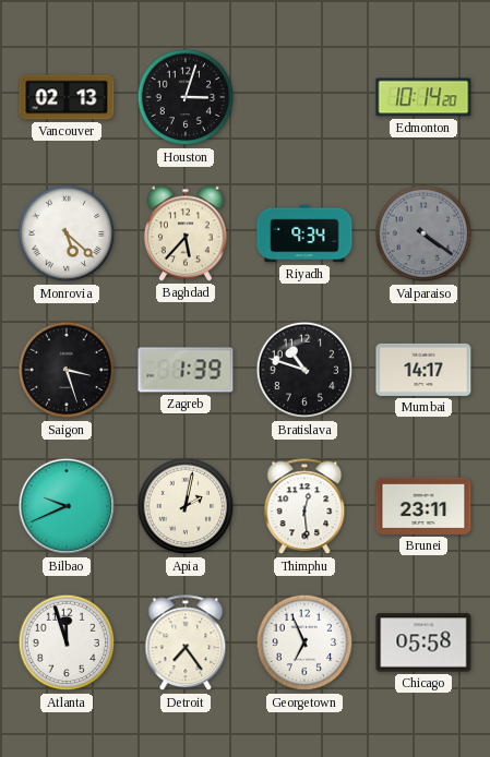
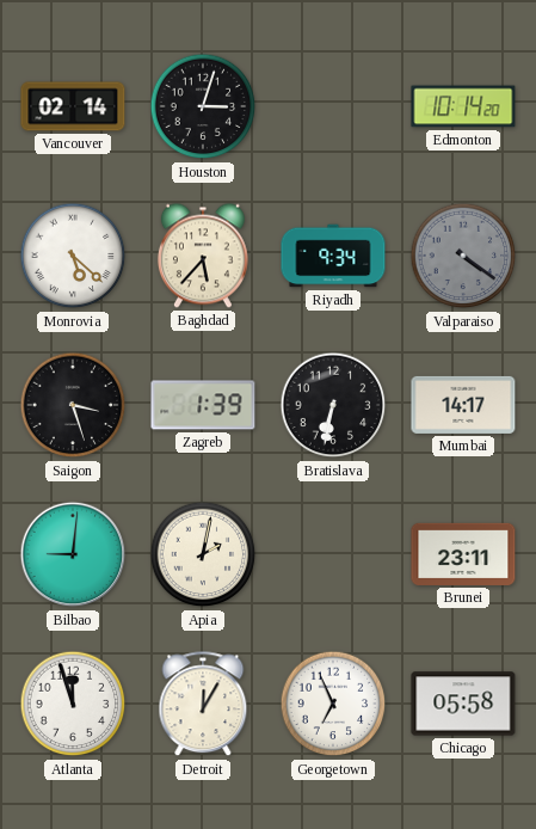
Vancouver: 02:13 -> 02:14
Bratislava: 10:48 -> 6:32
Bilbao: 9:41 -> 9:01
Thimphu: 12:29 -> none
Detroit: 7:24 -> 12:05
